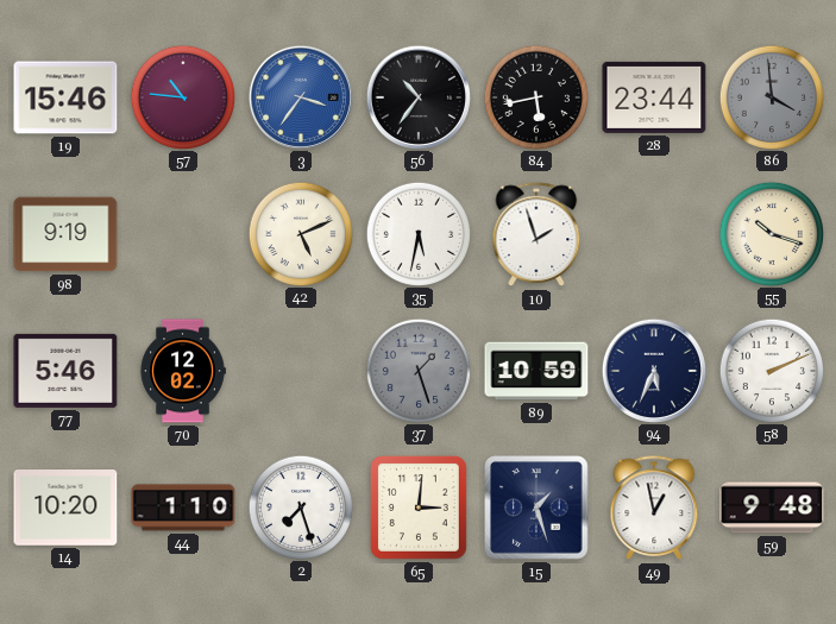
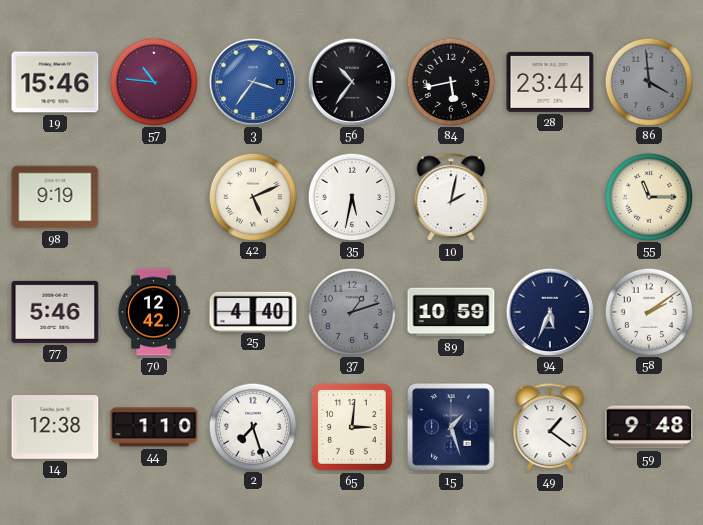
10: 1:57 -> 2:02
55: 10:18 -> 11:15
70: 12:02 -> 12:42
25: none -> 4:40
37: 1:27 -> 1:12
58: 2:11 -> 2:09
14: 10:20 -> 12:38
49: 12:58 -> 1:21
